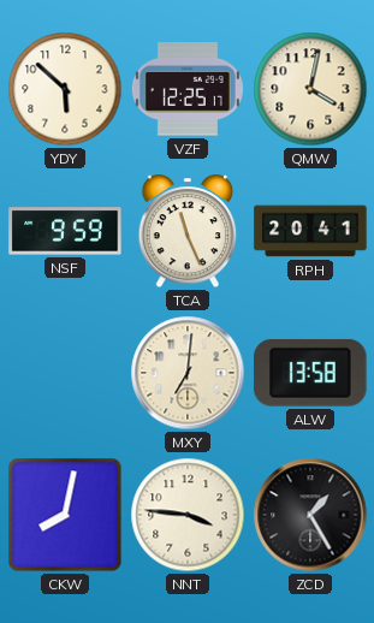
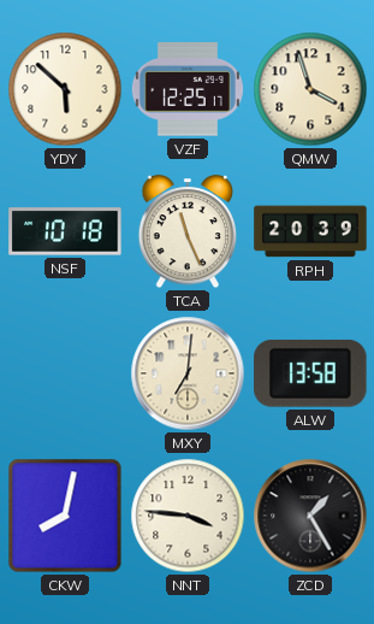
QMW: 4:02 -> 3:57
NSF: 9:59 -> 10:18
RPH: 20:41 -> 20:39
